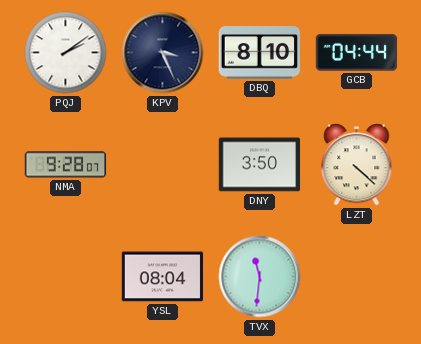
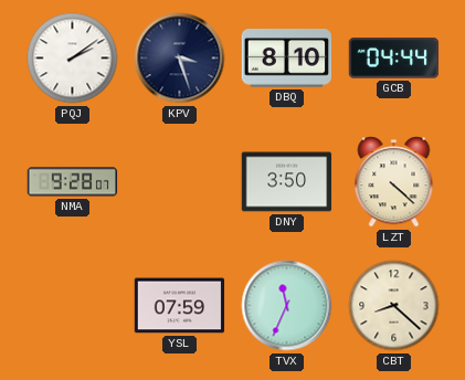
KPV: 3:26 -> 3:27
YSL: 08:04 -> 07:59
TVX: 11:31 -> 11:34
CBT: none -> 8:22
